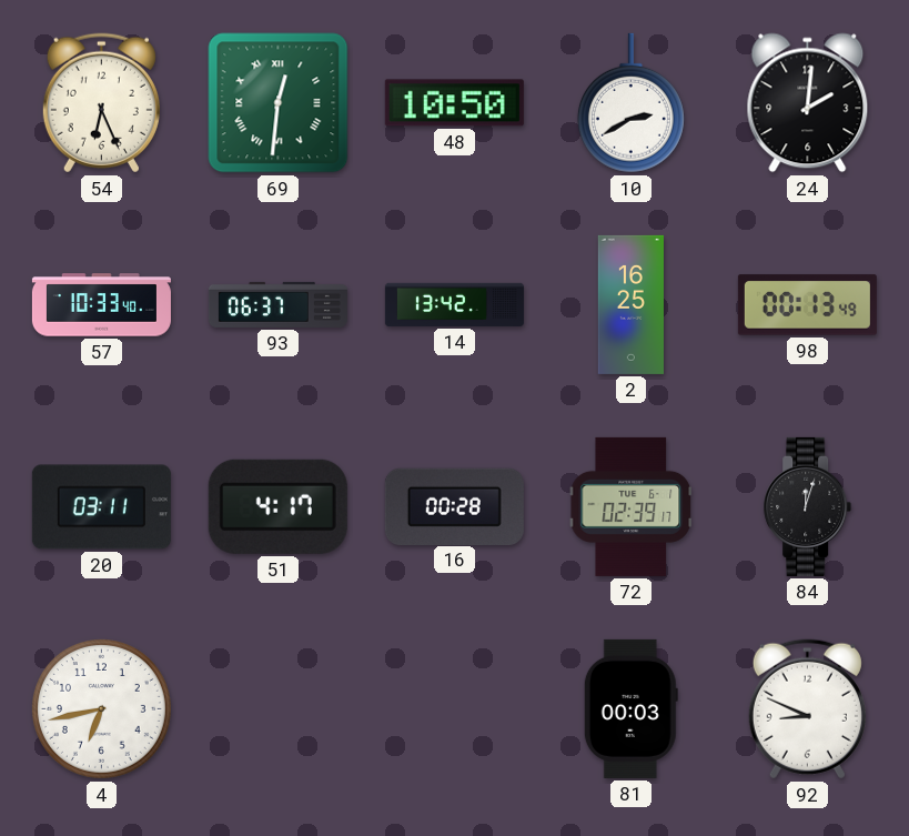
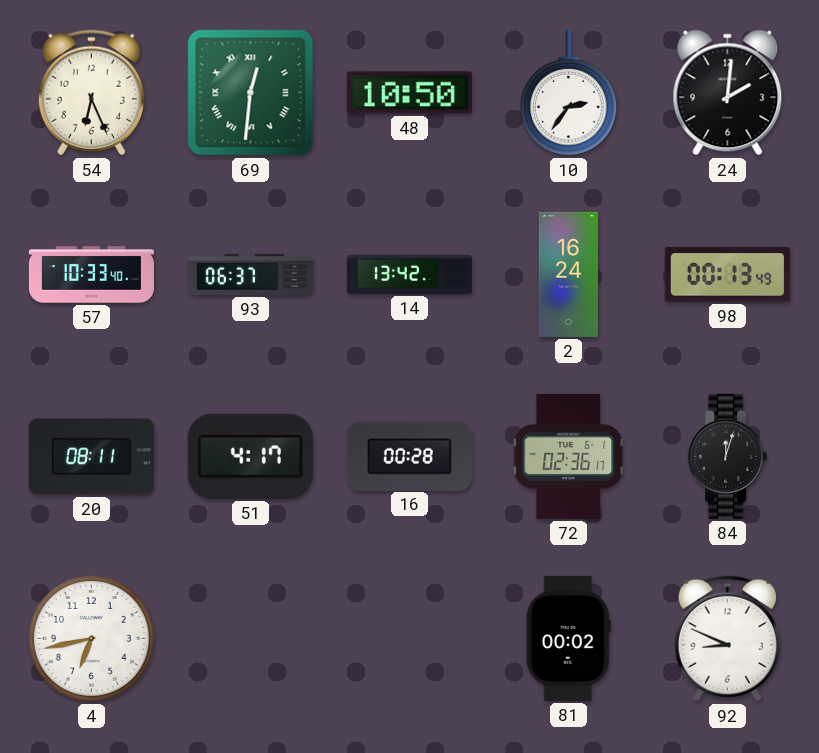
10: 2:40 -> 2:36
2: 16:25 -> 16:24
20: 03:11 -> 08:11
72: 02:39 -> 02:36
81: 00:03 -> 00:02
